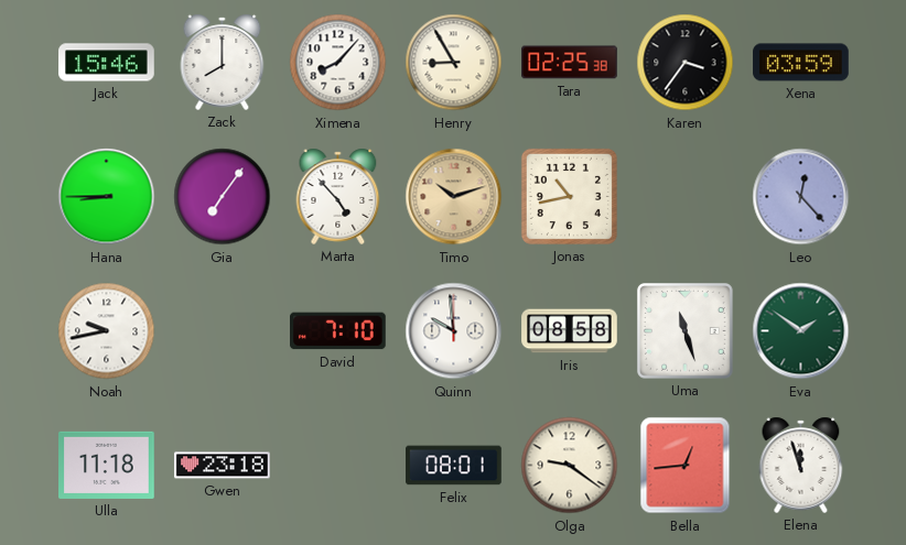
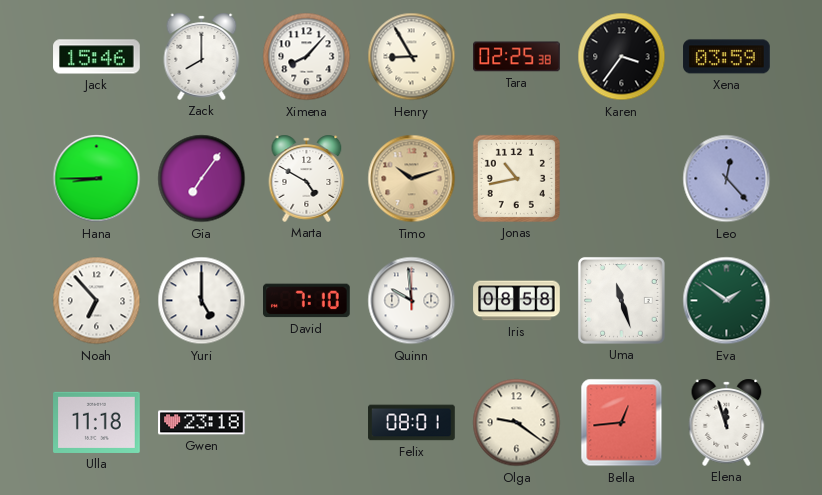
Marta: 4:53 -> 4:50
Noah: 9:43 -> 6:53
Yuri: none -> 5:00
